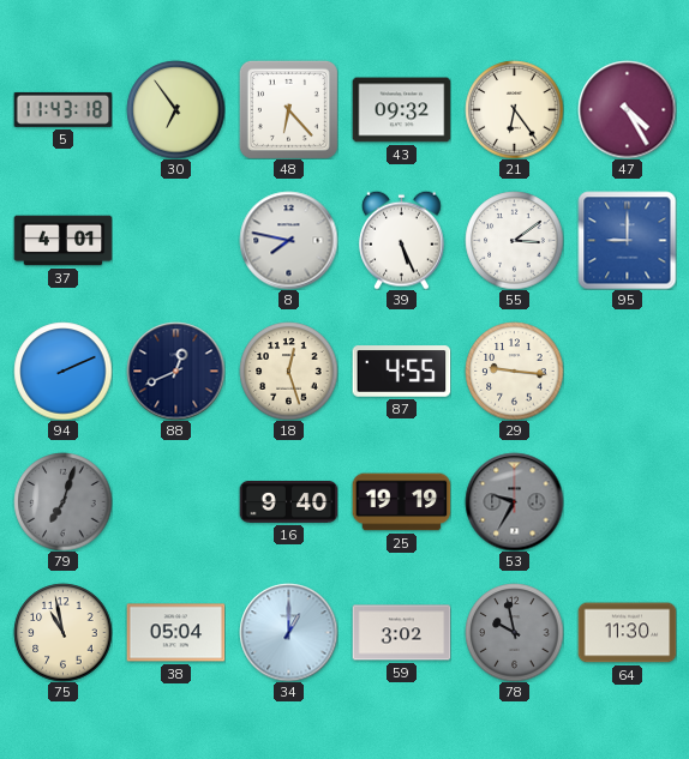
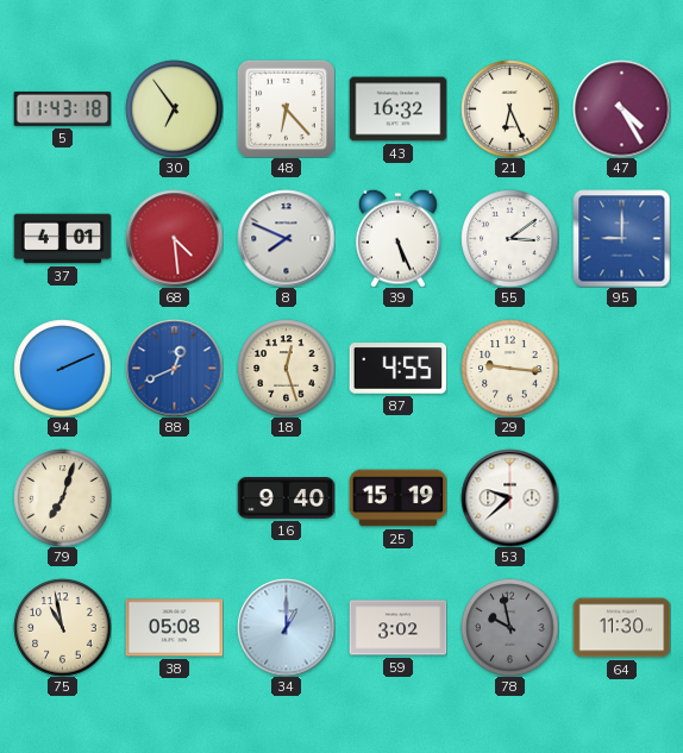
43: 09:32 -> 16:32
21: 6:24 -> 6:26
68: none -> 4:29
8: 7:47 -> 7:49
88 dial: navy -> blue
79 dial: grey -> cream
25: 19:19 -> 15:19
53: 9:35 -> 9:38
53 dial: grey -> white
38: 05:04 -> 05:08
